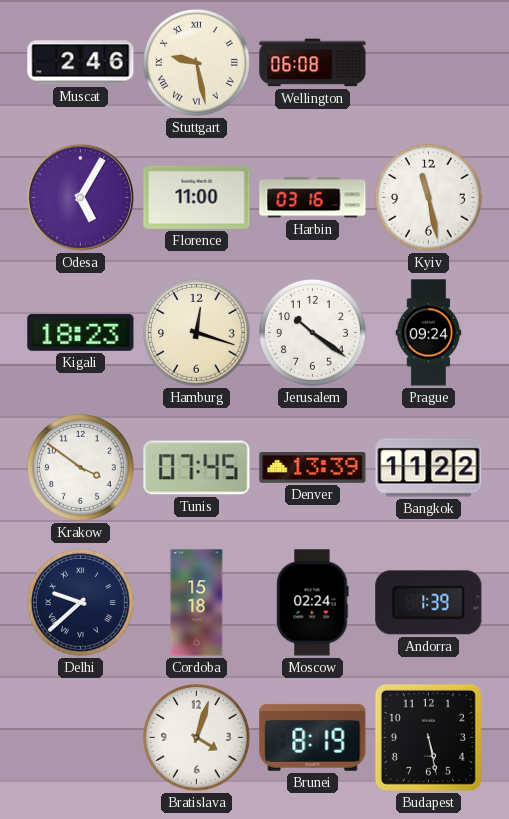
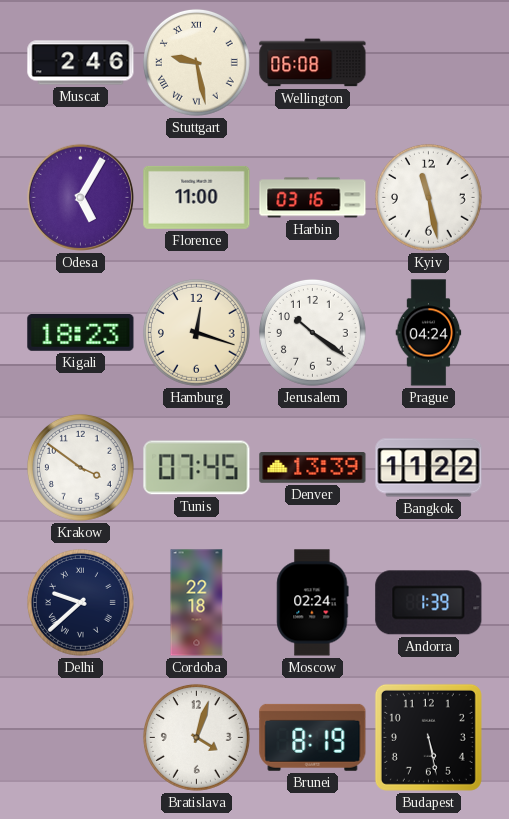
Prague: 09:24 -> 04:24
Cordoba: 15:18 -> 22:18
